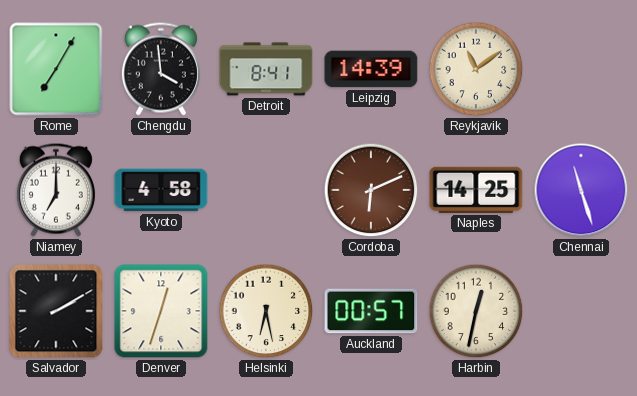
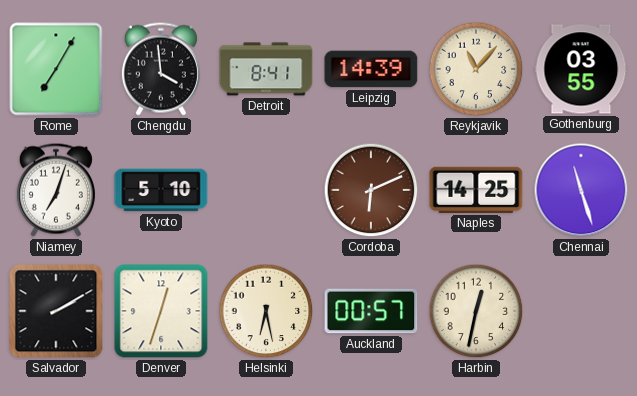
Reykjavik: 11:09 -> 11:07
Gothenburg: none -> 03:55
Niamey: 7:00 -> 7:03
Kyoto: 4:58 -> 5:10
